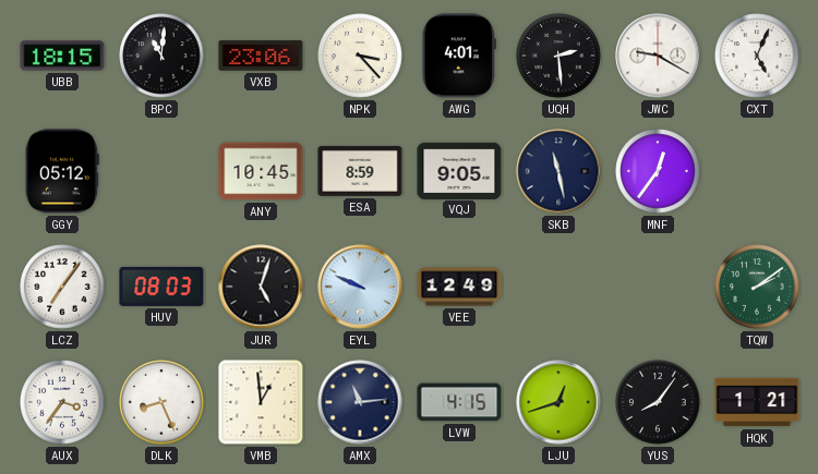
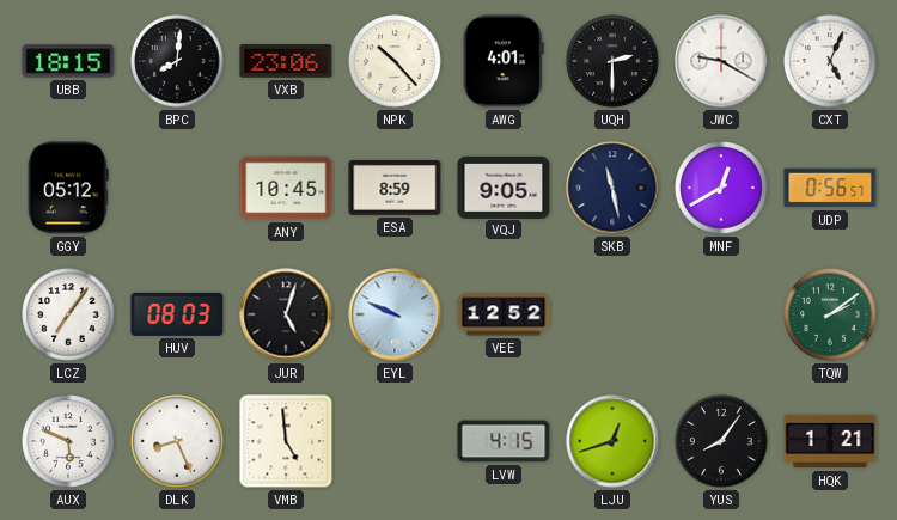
BPC: 11:01 -> 8:01
NPK: 3:23 -> 10:23
UQH: 2:29 -> 2:30
MNF: 12:36 -> 12:40
UDP: none -> 0:56
VEE: 12:49 -> 12:52
AUX: 3:36 -> 5:49
VMB: 12:59 -> 4:59
AMX: 11:14 -> none
